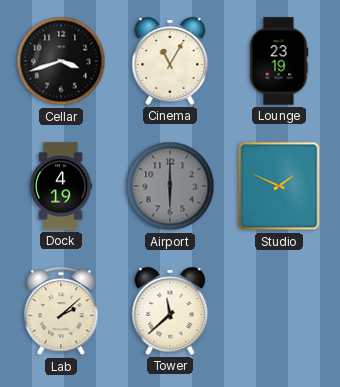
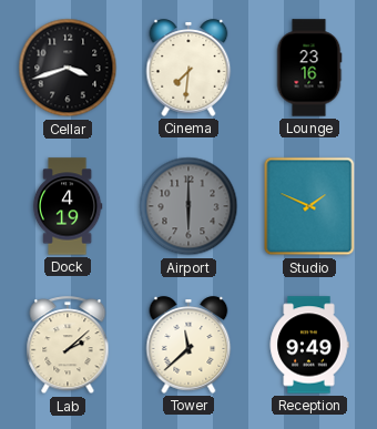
Cinema: 11:05 -> 7:31
Lounge: 23:19 -> 23:16
Reception: none -> 9:49
